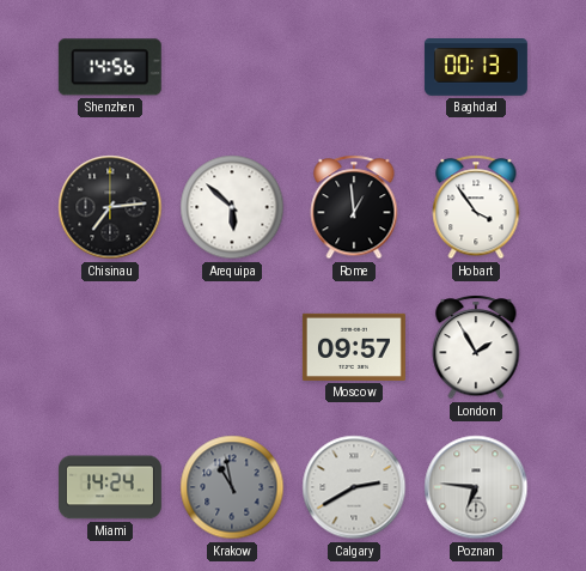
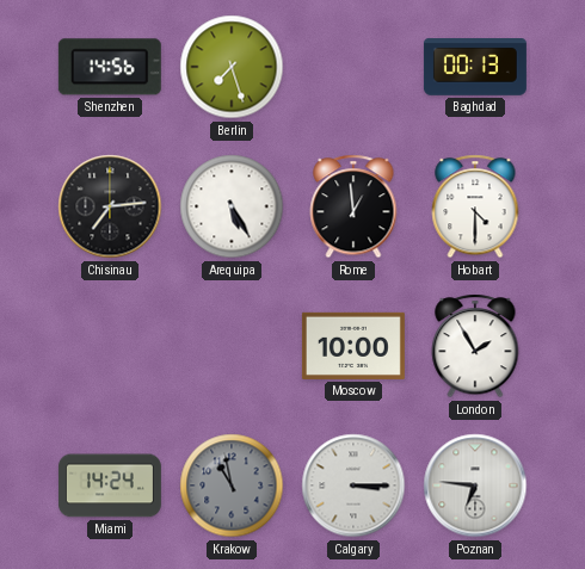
Berlin: none -> 7:27
Arequipa: 5:52 -> 5:25
Hobart: 3:54 -> 4:30
Moscow: 09:57 -> 10:00
Calgary: 2:40 -> 3:15
